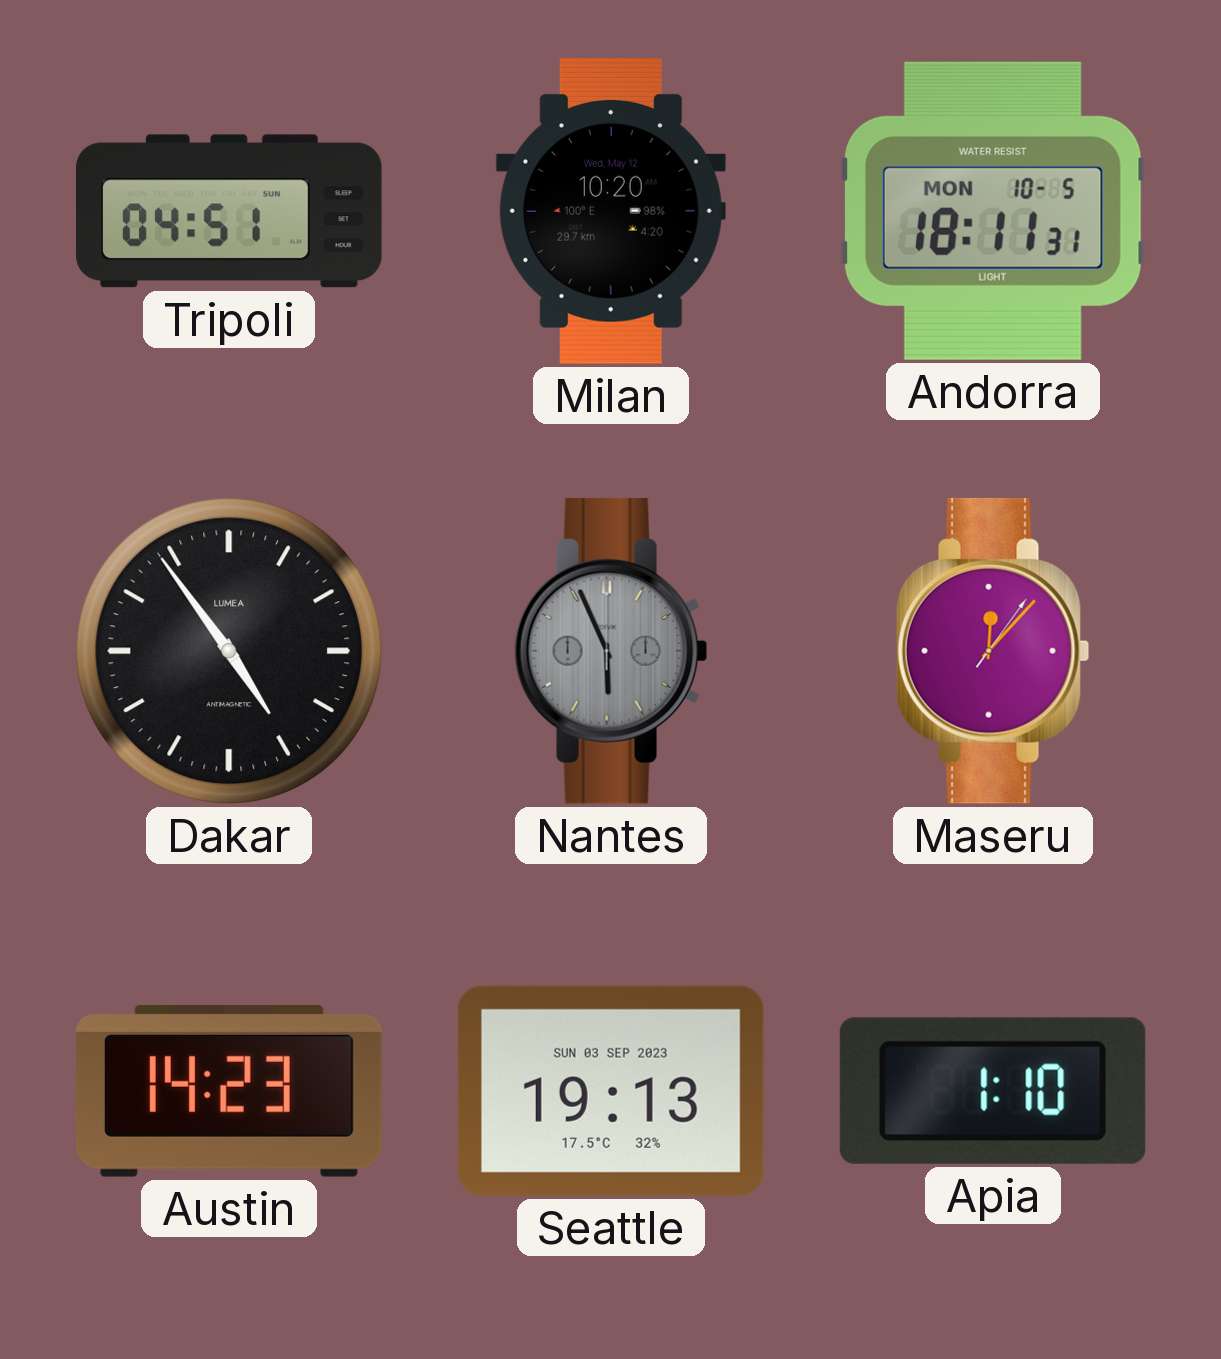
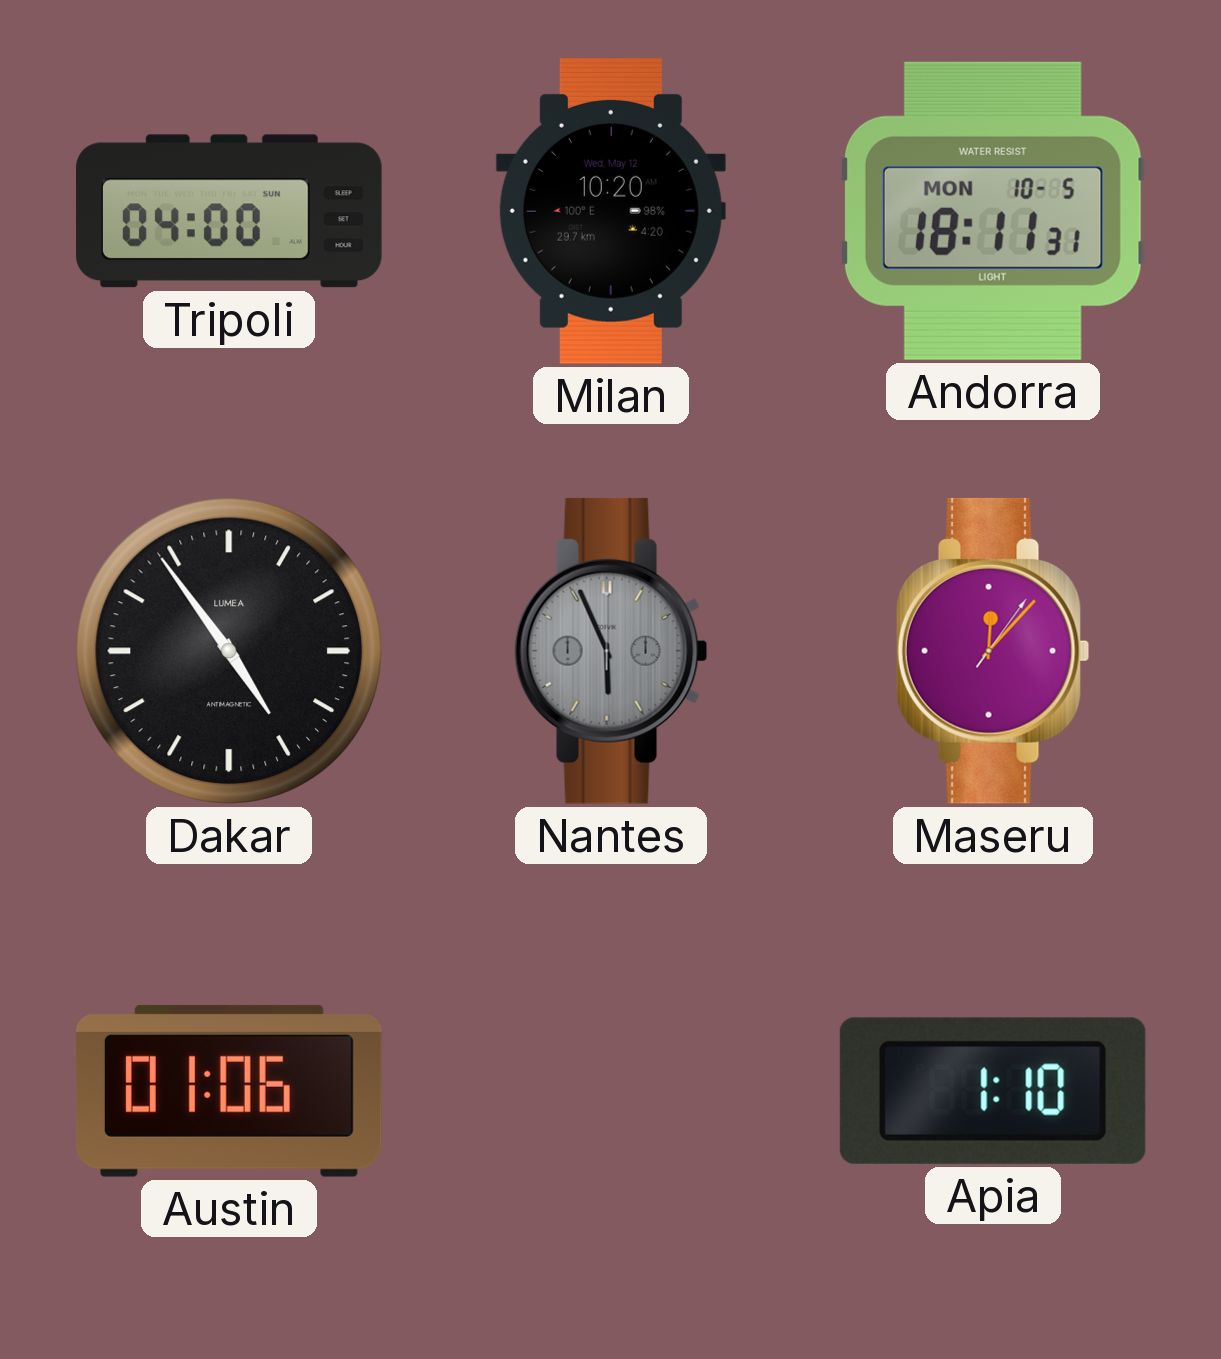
Tripoli: 04:51 -> 04:00
Austin: 14:23 -> 01:06
Seattle: 19:13 -> none
